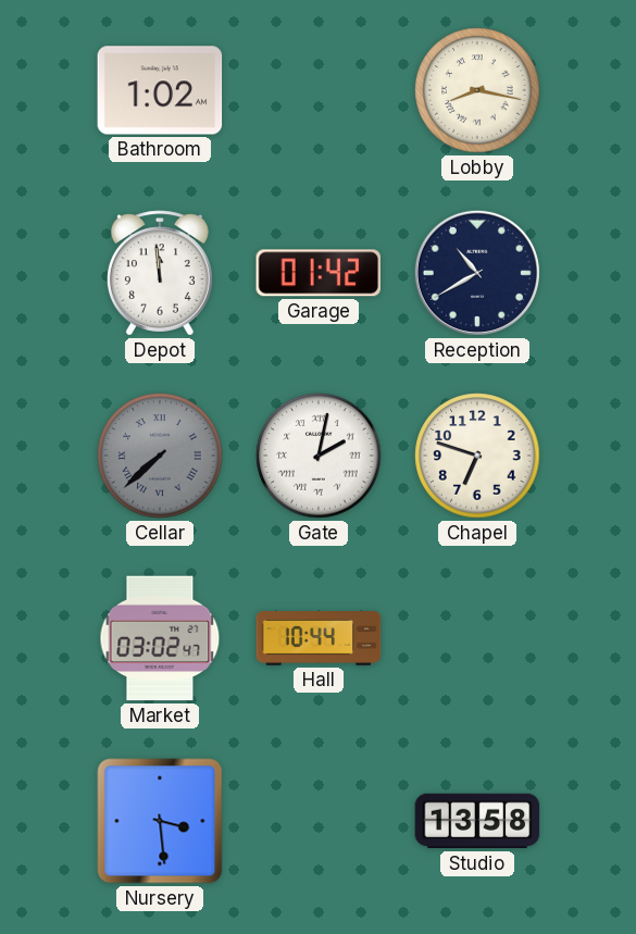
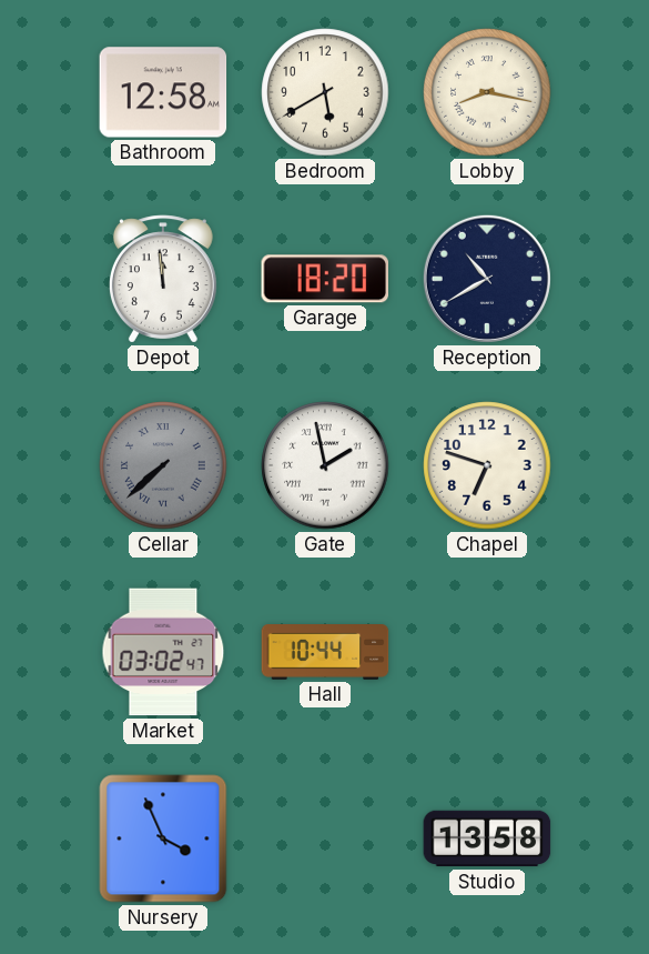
Bathroom: 1:02 -> 12:58
Bedroom: none -> 5:40
Garage: 01:42 -> 18:20
Gate: 2:02 -> 1:58
Nursery: 3:29 -> 3:56
